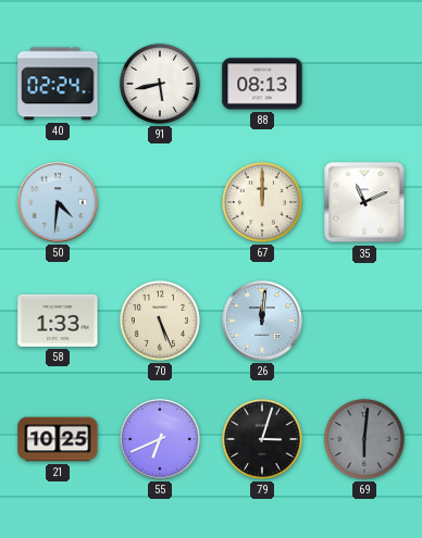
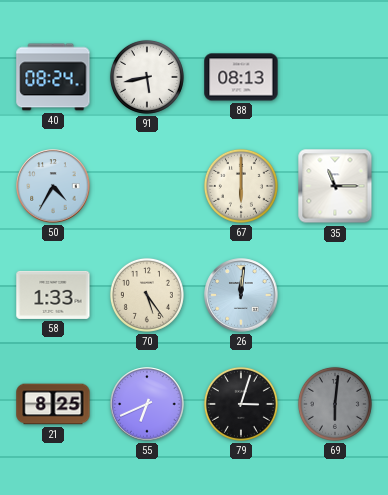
40: 02:24 -> 08:24
50: 4:31 -> 4:35
67: 12:00 -> 6:00
35: 11:11 -> 11:15
70: 5:26 -> 5:24
21: 10:25 -> 8:25
